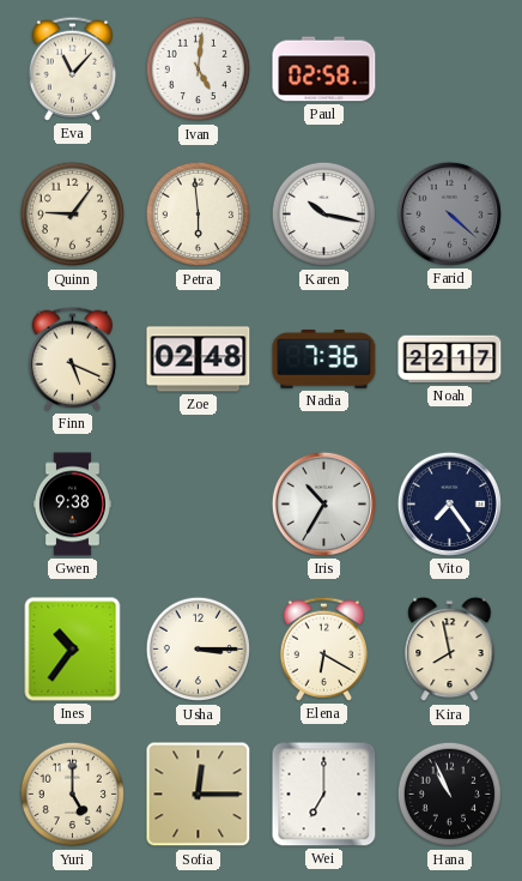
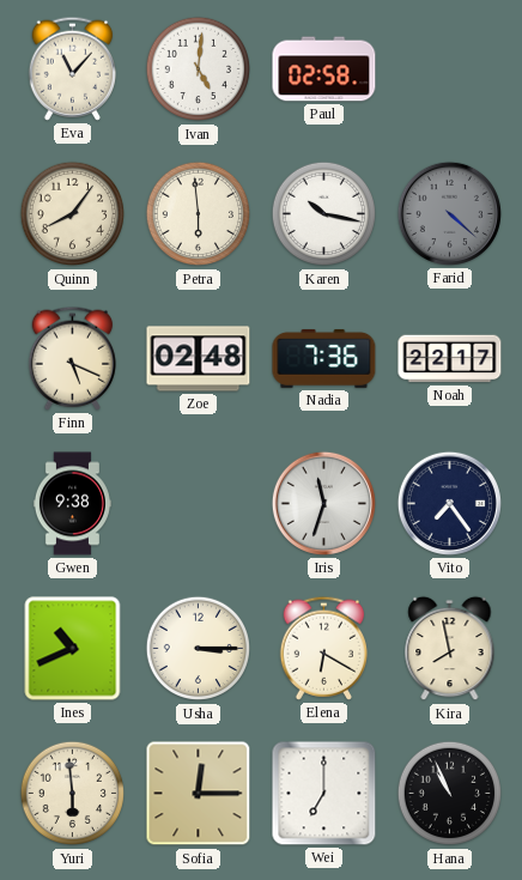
Quinn: 9:06 -> 8:06
Iris: 10:35 -> 11:33
Ines: 10:36 -> 10:41
Yuri: 5:00 -> 5:59
